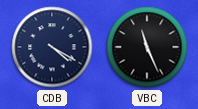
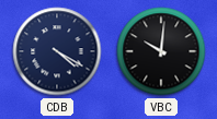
VBC: 11:26 -> 10:01
